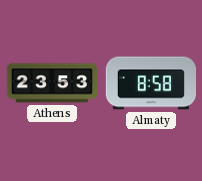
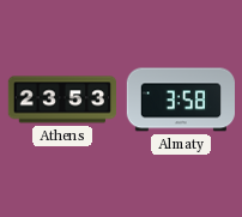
Almaty: 8:58 -> 3:58
